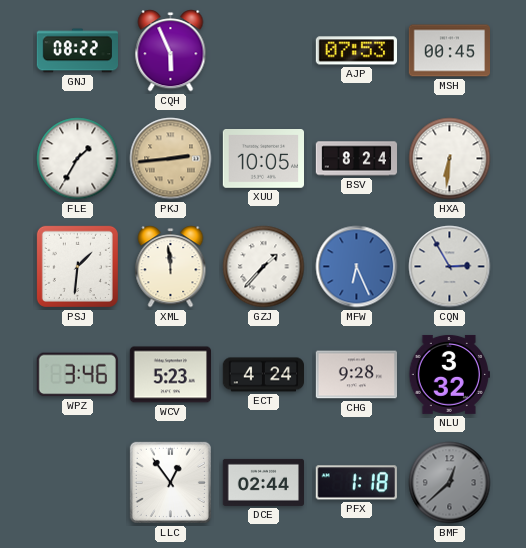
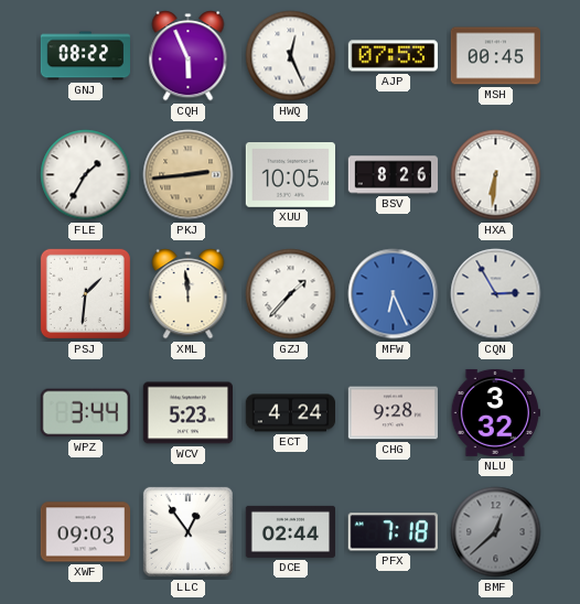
HWQ: none -> 12:26
BSV: 8:24 -> 8:26
WPZ: 3:46 -> 3:44
XWF: none -> 09:03
PFX: 1:18 -> 7:18
